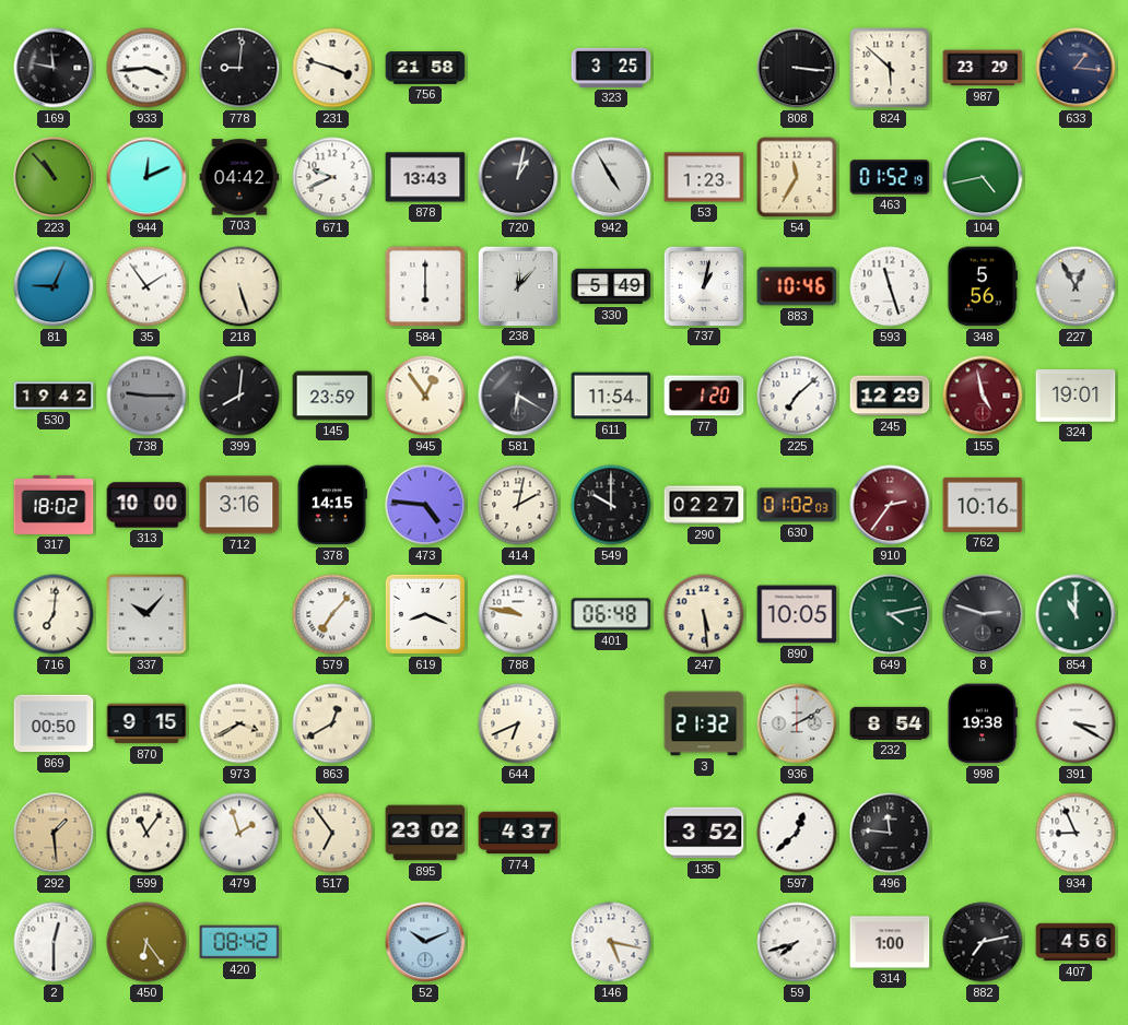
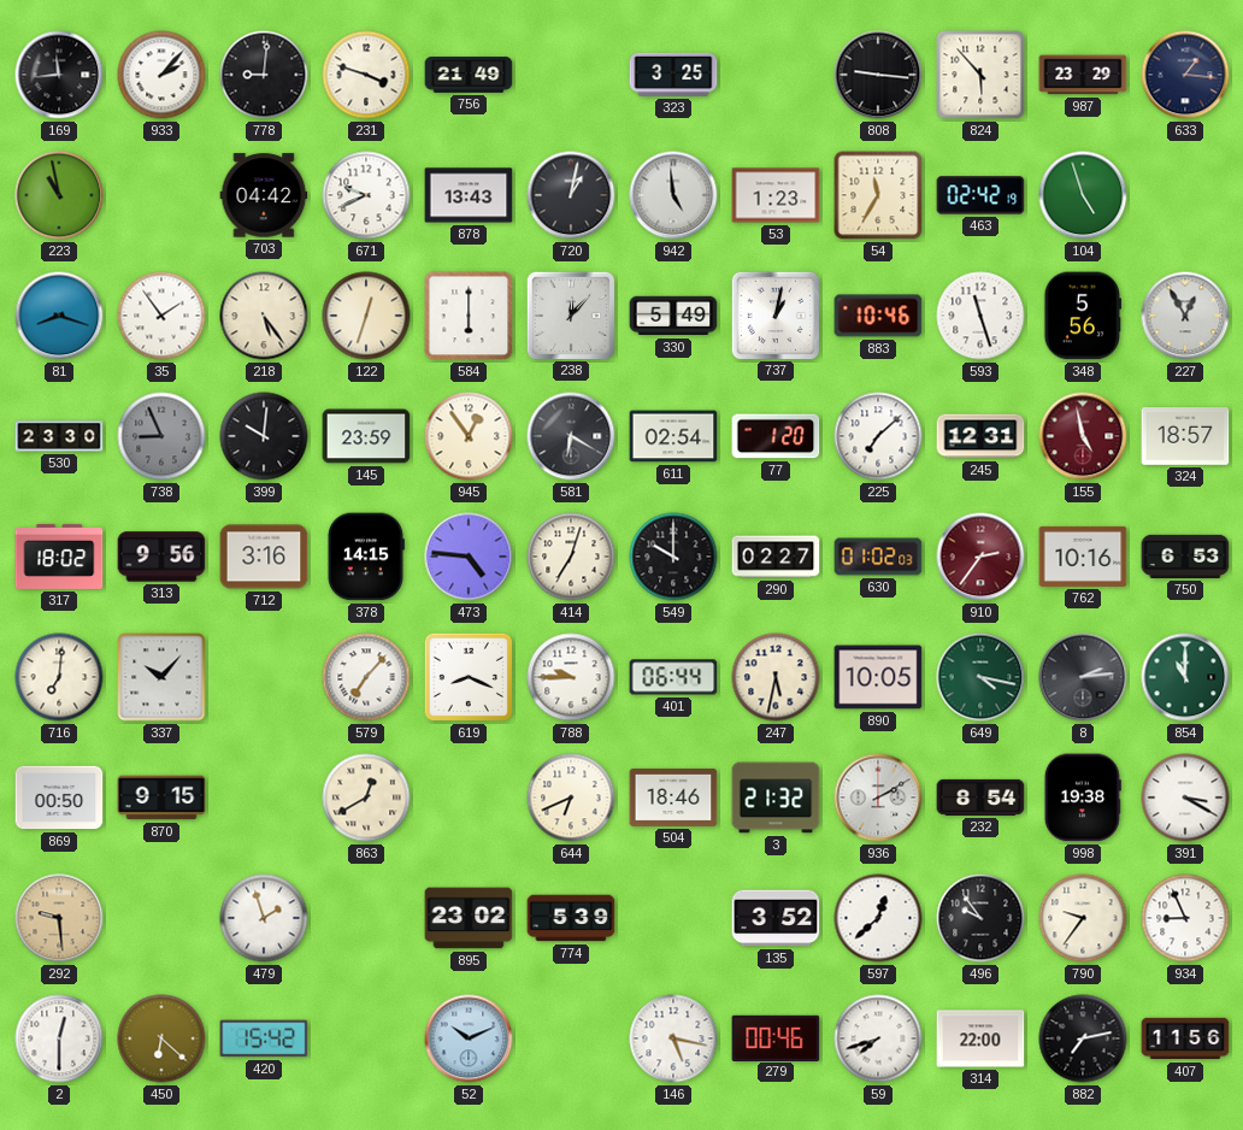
169: 11:47 -> 11:44
933: 3:44 -> 2:07
756: 21:58 -> 21:49
808: 3:16 -> 9:16
824: 5:52 -> 5:53
223: 10:53 -> 10:58
944: 12:11 -> none
942: 4:55 -> 4:59
463: 01:52 -> 02:42
104: 4:43 -> 4:57
81: 9:04 -> 8:18
218: 5:27 -> 5:24
122: none -> 12:33
530: 19:42 -> 23:30
738: 9:15 -> 8:56
399: 8:01 -> 10:01
611: 11:54 -> 02:54
245: 12:29 -> 12:31
324: 19:01 -> 18:57
313: 10:00 -> 9:56
414: 2:02 -> 7:03
750: none -> 6:53
788: 9:47 -> 9:45
401: 06:48 -> 06:44
247: 5:29 -> 5:32
649: 4:13 -> 4:17
8: 2:48 -> 2:14
973: 3:40 -> none
504: none -> 18:46
292: 1:29 -> 9:29
599: 11:06 -> none
517: 6:54 -> none
774: 4:37 -> 5:39
496: 11:46 -> 9:54
790: none -> 9:36
450: 6:24 -> 6:22
420: 08:42 -> 15:42
279: none -> 00:46
314: 1:00 -> 22:00
407: 4:56 -> 11:56
